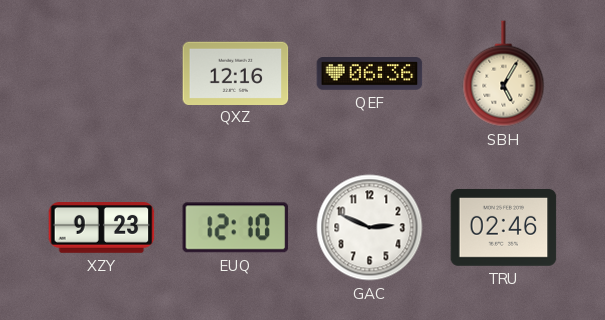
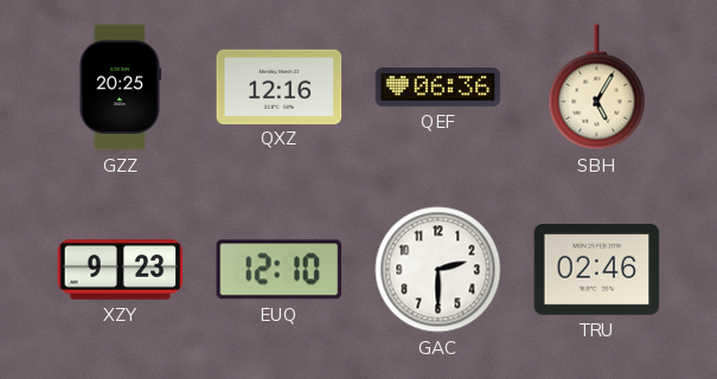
GZZ: none -> 20:25
GAC: 2:49 -> 2:30
